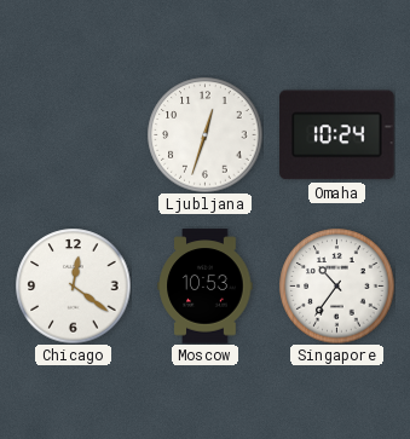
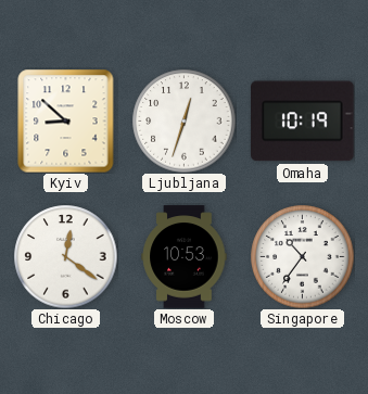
Kyiv: none -> 8:52
Omaha: 10:24 -> 10:19
